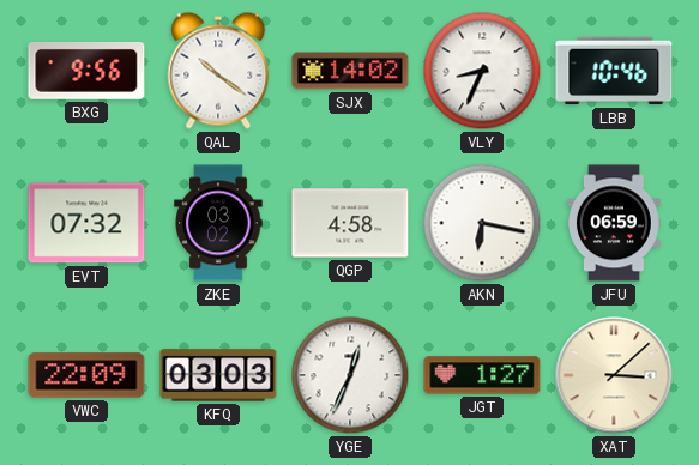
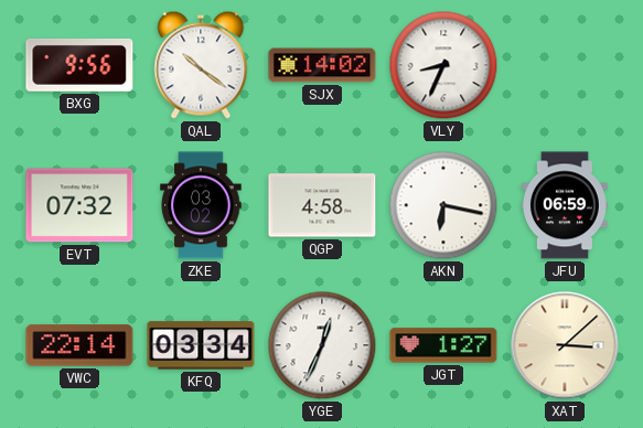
LBB: 10:46 -> none
VWC: 22:09 -> 22:14
KFQ: 03:03 -> 03:34
